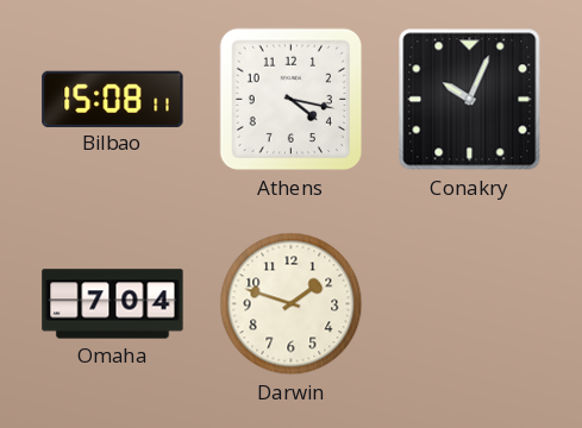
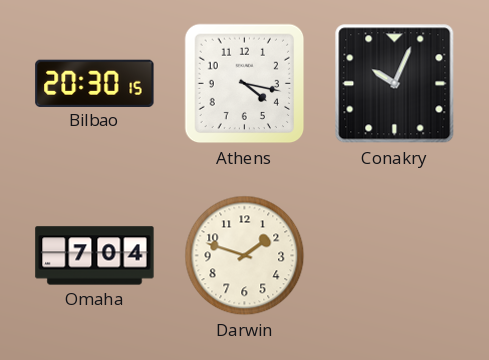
Bilbao: 15:08 -> 20:30
